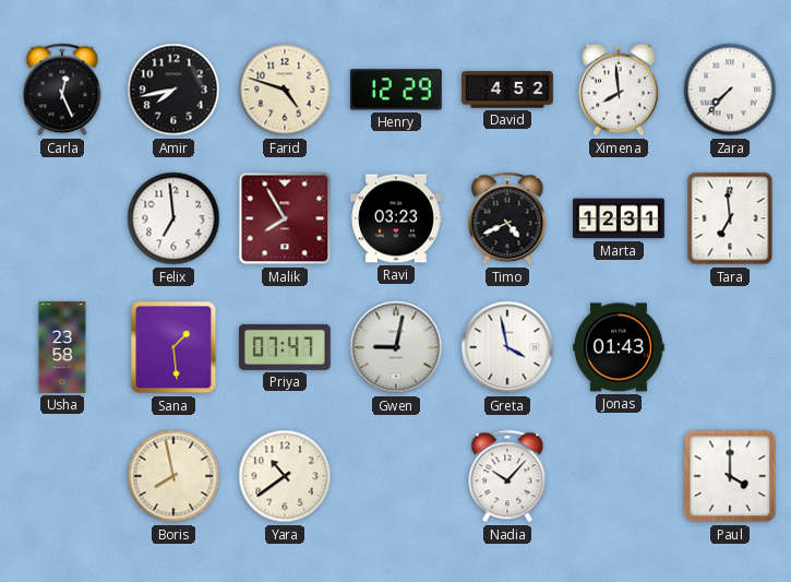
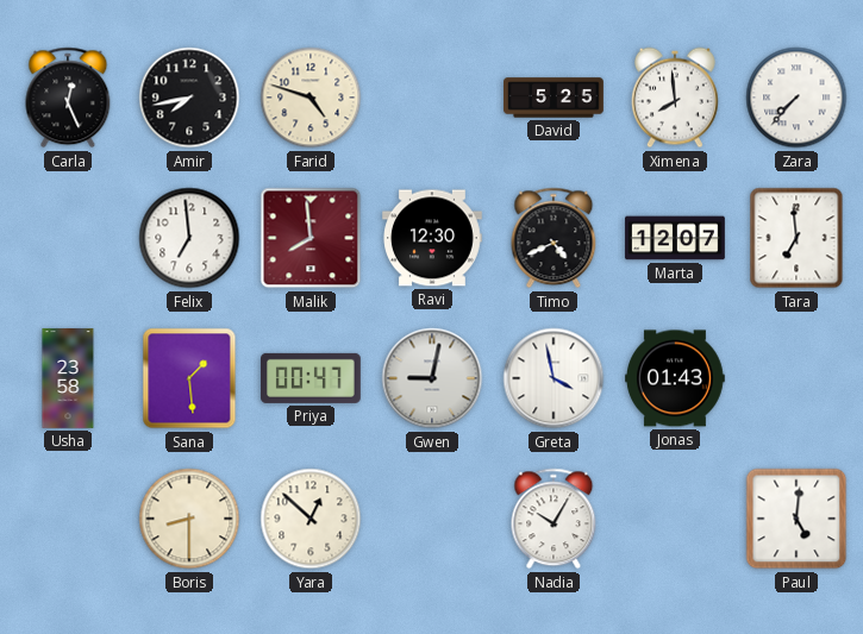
Henry: 12:29 -> none
David: 4:52 -> 5:25
Malik: 7:55 -> 7:59
Ravi: 03:23 -> 12:30
Marta: 12:31 -> 12:07
Priya: 07:47 -> 00:47
Boris: 7:58 -> 8:30
Yara: 10:39 -> 12:52
Nadia: 10:07 -> 10:05
Paul: 4:00 -> 5:01
